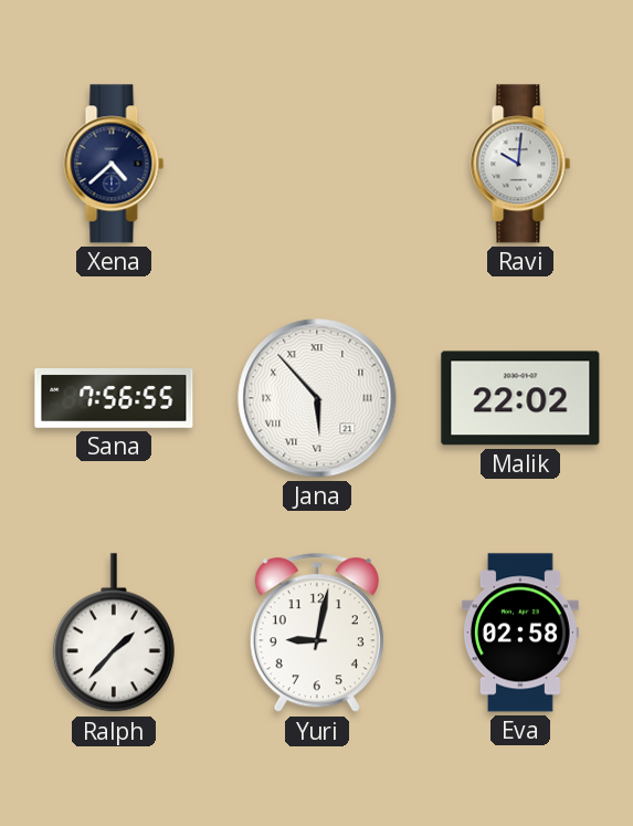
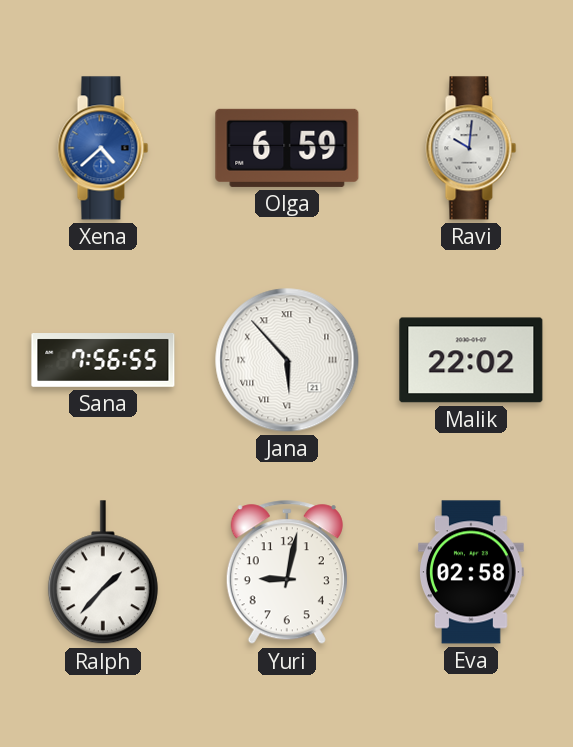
Xena dial: navy -> blue
Olga: none -> 6:59
